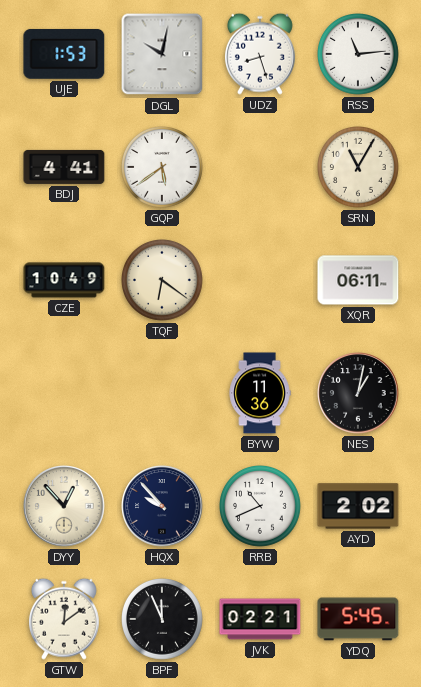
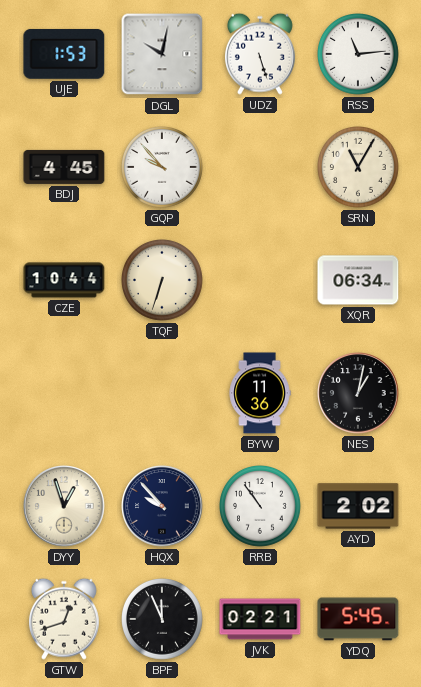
UDZ: 8:27 -> 5:27
BDJ: 4:41 -> 4:45
GQP: 5:39 -> 9:53
CZE: 10:49 -> 10:44
TQF: 6:21 -> 6:33
XQR: 06:11 -> 06:34
DYY: 12:53 -> 12:57
RRB: 10:41 -> 10:54
GTW: 12:09 -> 12:42
